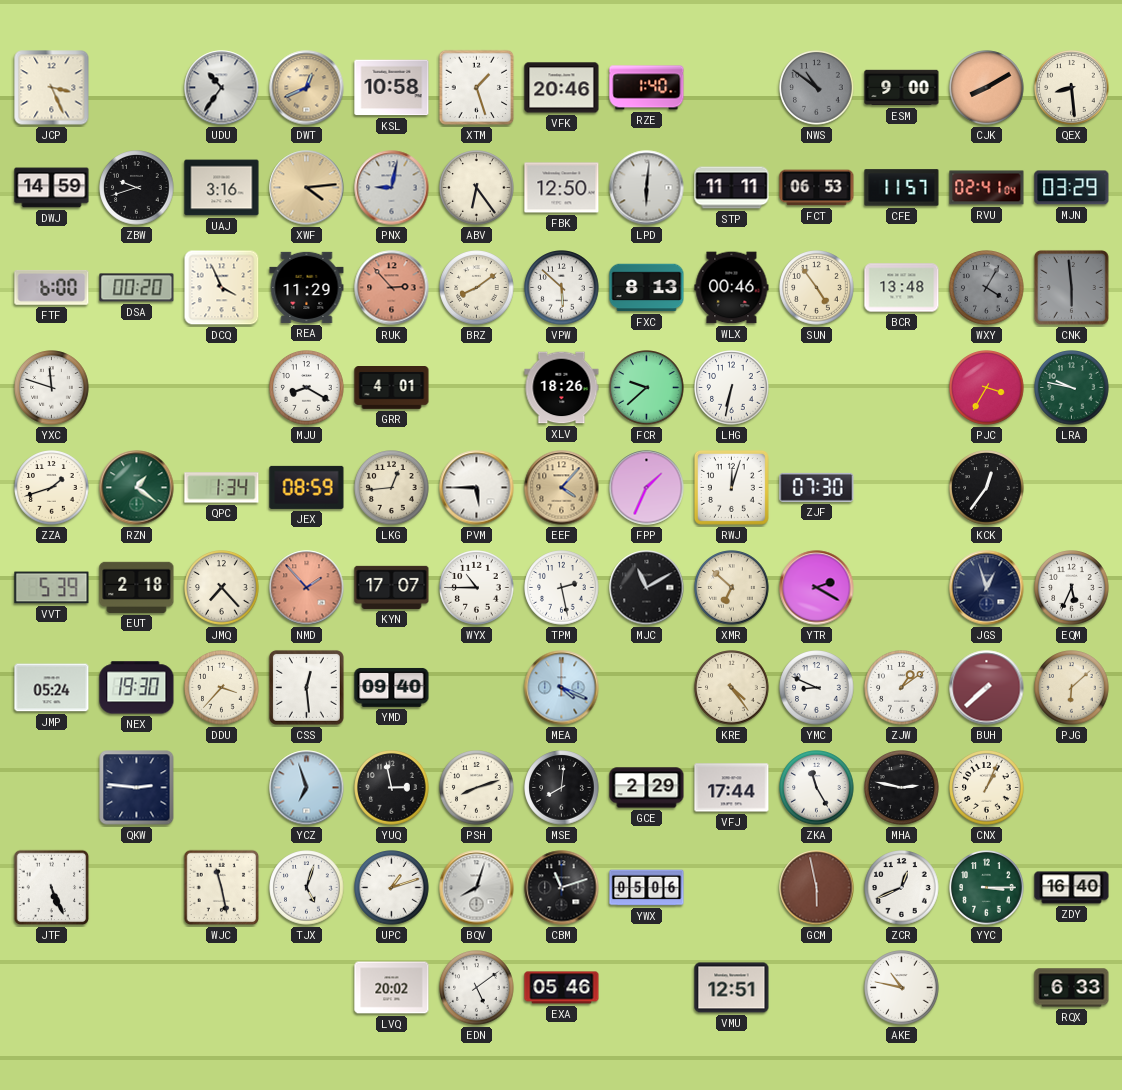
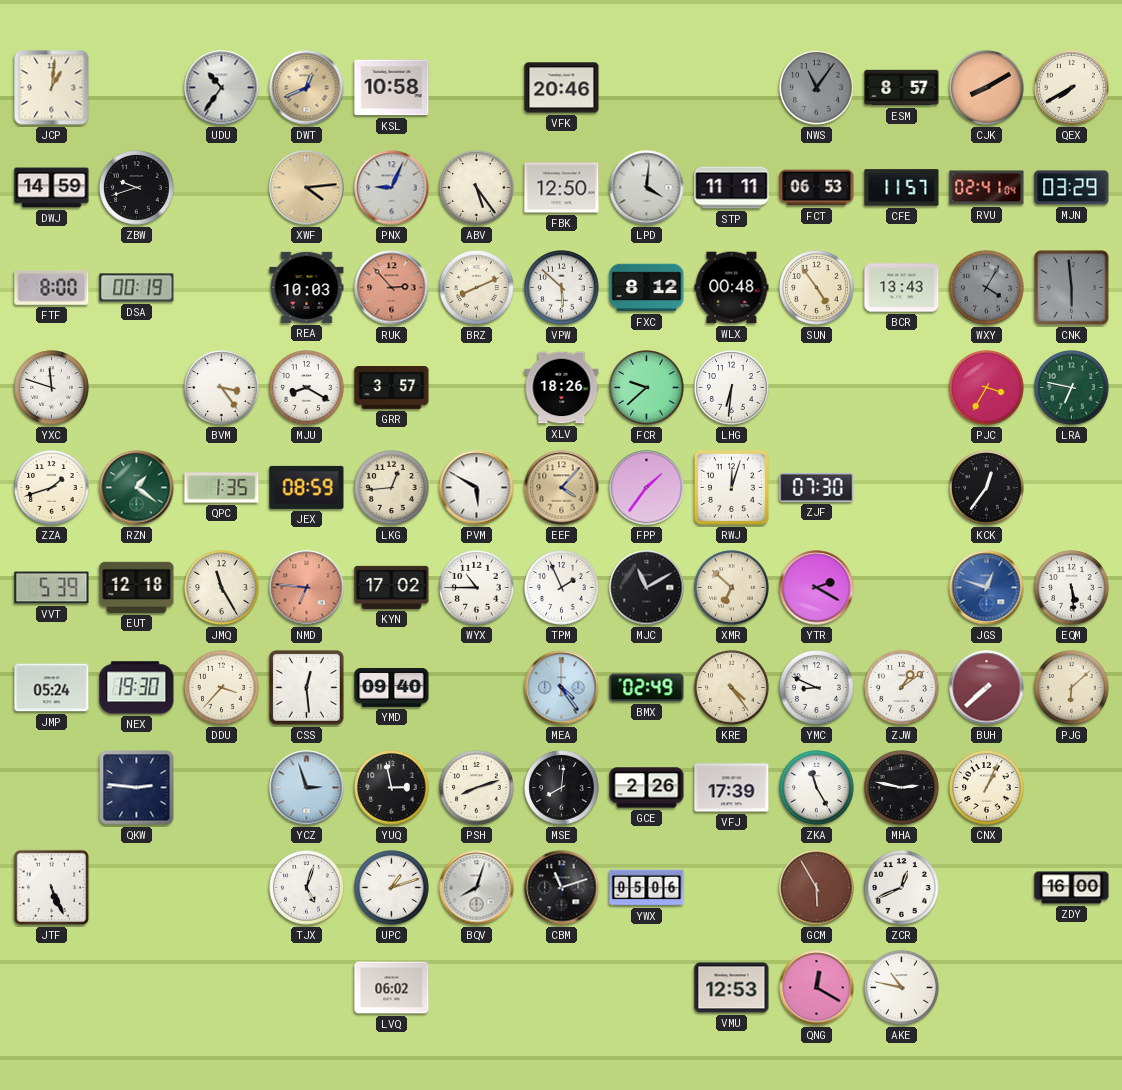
JCP: 3:26 -> 1:01
XTM: 1:27 -> none
RZE: 1:40 -> none
NWS: 10:51 -> 11:06
ESM: 9:00 -> 8:57
QEX: 8:29 -> 7:40
UAJ: 3:16 -> none
PNX: 9:02 -> 9:04
ABV: 6:24 -> 5:24
LPD: 6:01 -> 4:01
FTF: 6:00 -> 8:00
DSA: 00:20 -> 00:19
DCQ: 3:56 -> none
REA: 11:29 -> 10:03
BRZ: 8:09 -> 8:11
FXC: 8:13 -> 8:12
WLX: 00:46 -> 00:48
BCR: 13:48 -> 13:43
BVM: none -> 3:24
GRR: 4:01 -> 3:57
LHG: 6:32 -> 6:31
LRA: 9:47 -> 6:47
QPC: 1:34 -> 1:35
PVM: 5:45 -> 5:50
FPP: 1:34 -> 1:36
EUT: 2:18 -> 12:18
JMQ: 7:23 -> 11:25
NMD: 1:53 -> 6:46
KYN: 17:07 -> 17:02
TPM: 2:28 -> 1:56
JGS: 12:57 -> 12:48
JGS dial: navy -> blue
EQM: 5:34 -> 5:29
MEA: 4:19 -> 4:24
BMX: none -> 02:49
YCZ: 6:57 -> 2:57
GCE: 2:29 -> 2:26
VFJ: 17:44 -> 17:39
WJC: 11:28 -> none
GCM: 5:58 -> 5:55
YYC: 3:15 -> none
ZDY: 16:40 -> 16:00
LVQ: 20:02 -> 06:02
EDN: 5:09 -> none
EXA: 05:46 -> none
VMU: 12:51 -> 12:53
QNG: none -> 12:20
RQX: 6:33 -> none
